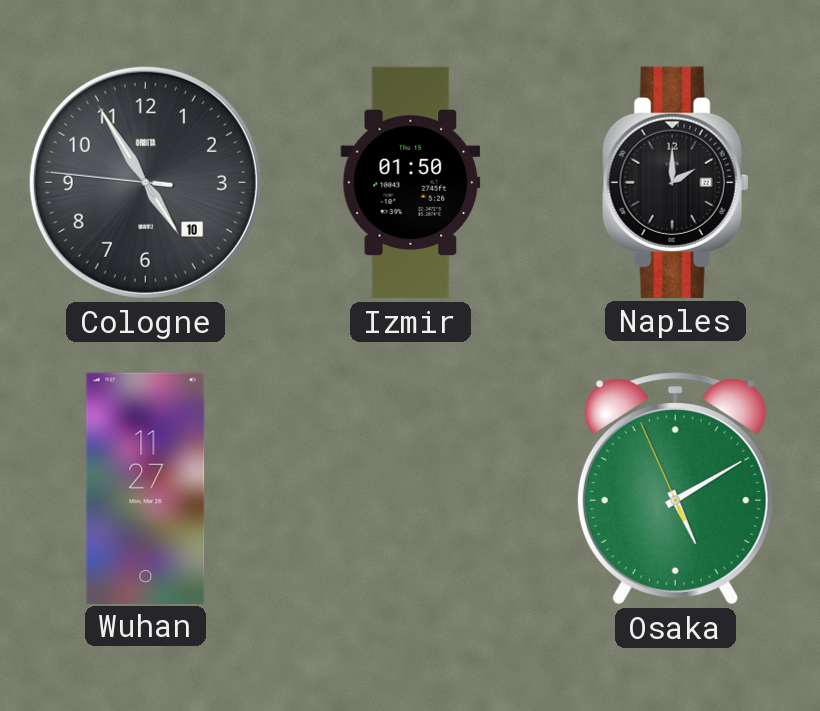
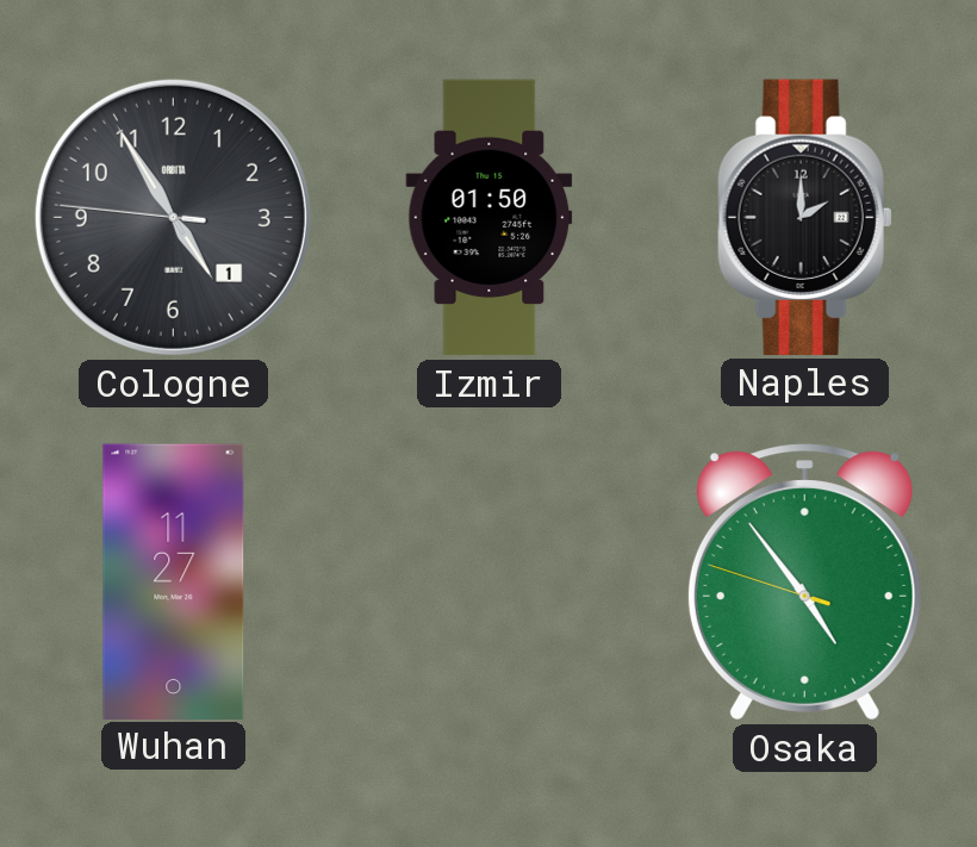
Cologne date: 10 -> 1
Osaka: 5:09 -> 4:53
